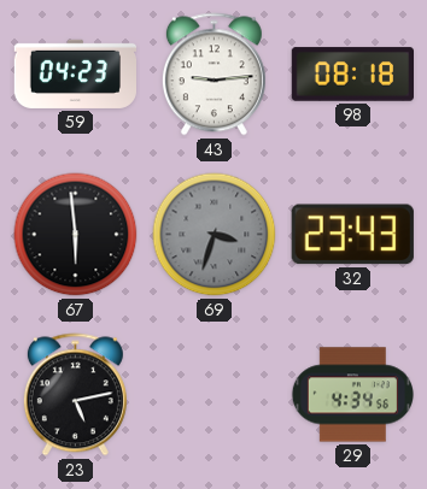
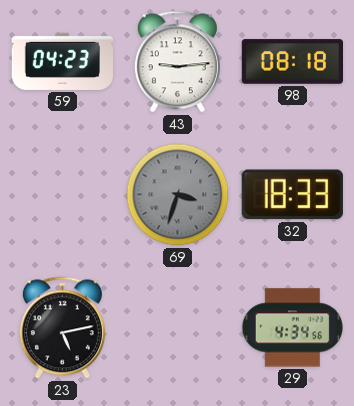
67: 5:59 -> none
32: 23:43 -> 18:33
